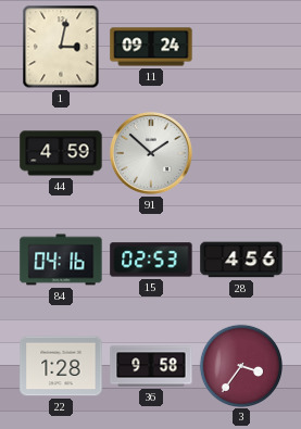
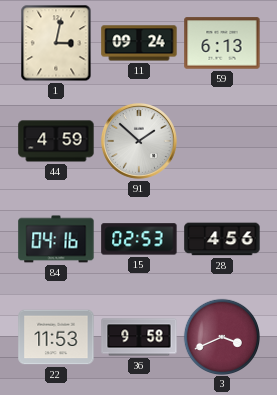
59: none -> 6:13
22: 1:28 -> 11:53
3: 3:36 -> 3:41
